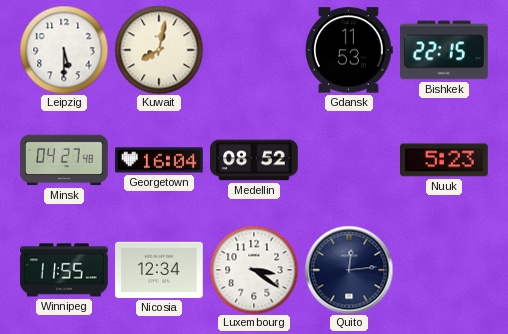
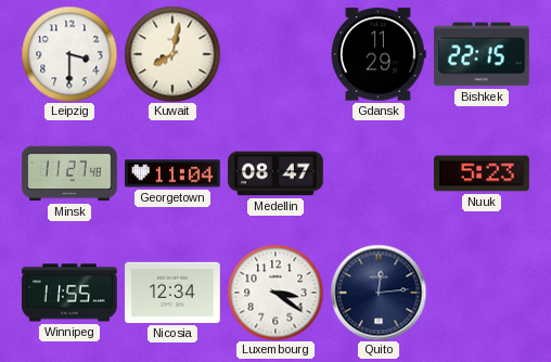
Leipzig: 5:30 -> 3:30
Gdansk: 11:53 -> 11:29
Minsk: 04:27 -> 11:27
Georgetown: 16:04 -> 11:04
Medellin: 08:52 -> 08:47
